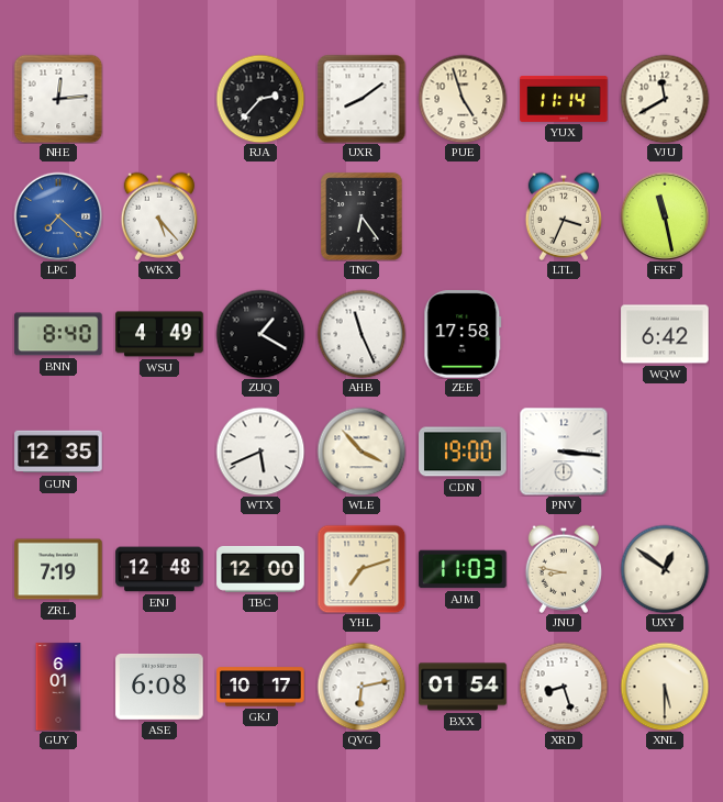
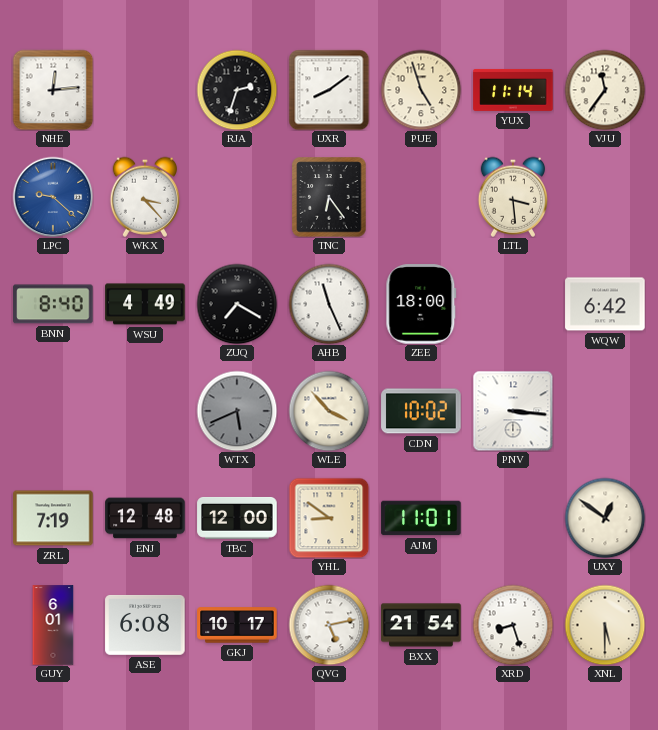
RJA: 2:37 -> 2:33
VJU: 11:40 -> 11:36
LPC: 7:22 -> 9:22
WKX: 5:23 -> 3:23
LTL: 3:34 -> 3:29
FKF: 11:28 -> none
ZUQ: 1:20 -> 7:20
ZEE: 17:58 -> 18:00
GUN: 12:35 -> none
WTX dial: white -> grey
CDN: 19:00 -> 10:02
YHL: 7:12 -> 8:51
AJM: 11:03 -> 11:01
JNU: 8:47 -> none
QVG: 6:13 -> 5:13
BXX: 01:54 -> 21:54
